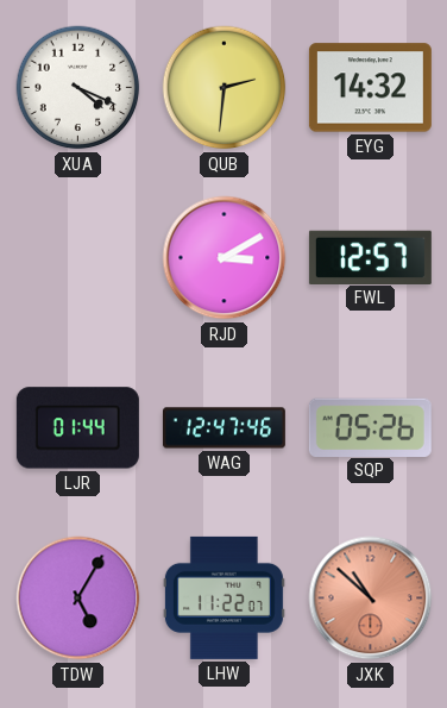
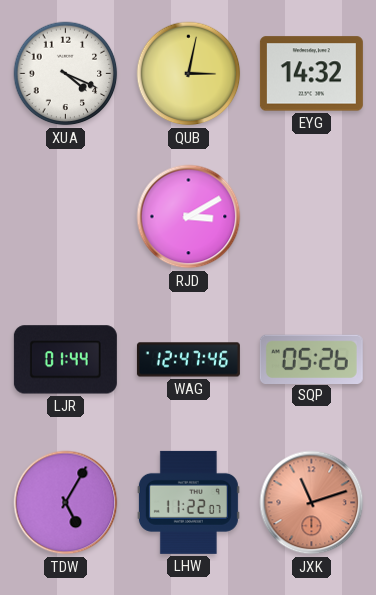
QUB: 2:31 -> 3:02
FWL: 12:57 -> none
JXK: 10:52 -> 11:12
